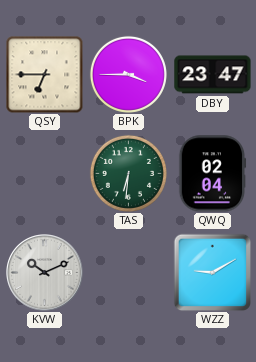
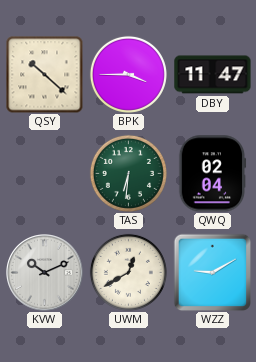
QSY: 6:45 -> 10:22
DBY: 23:47 -> 11:47
UWM: none -> 12:40
